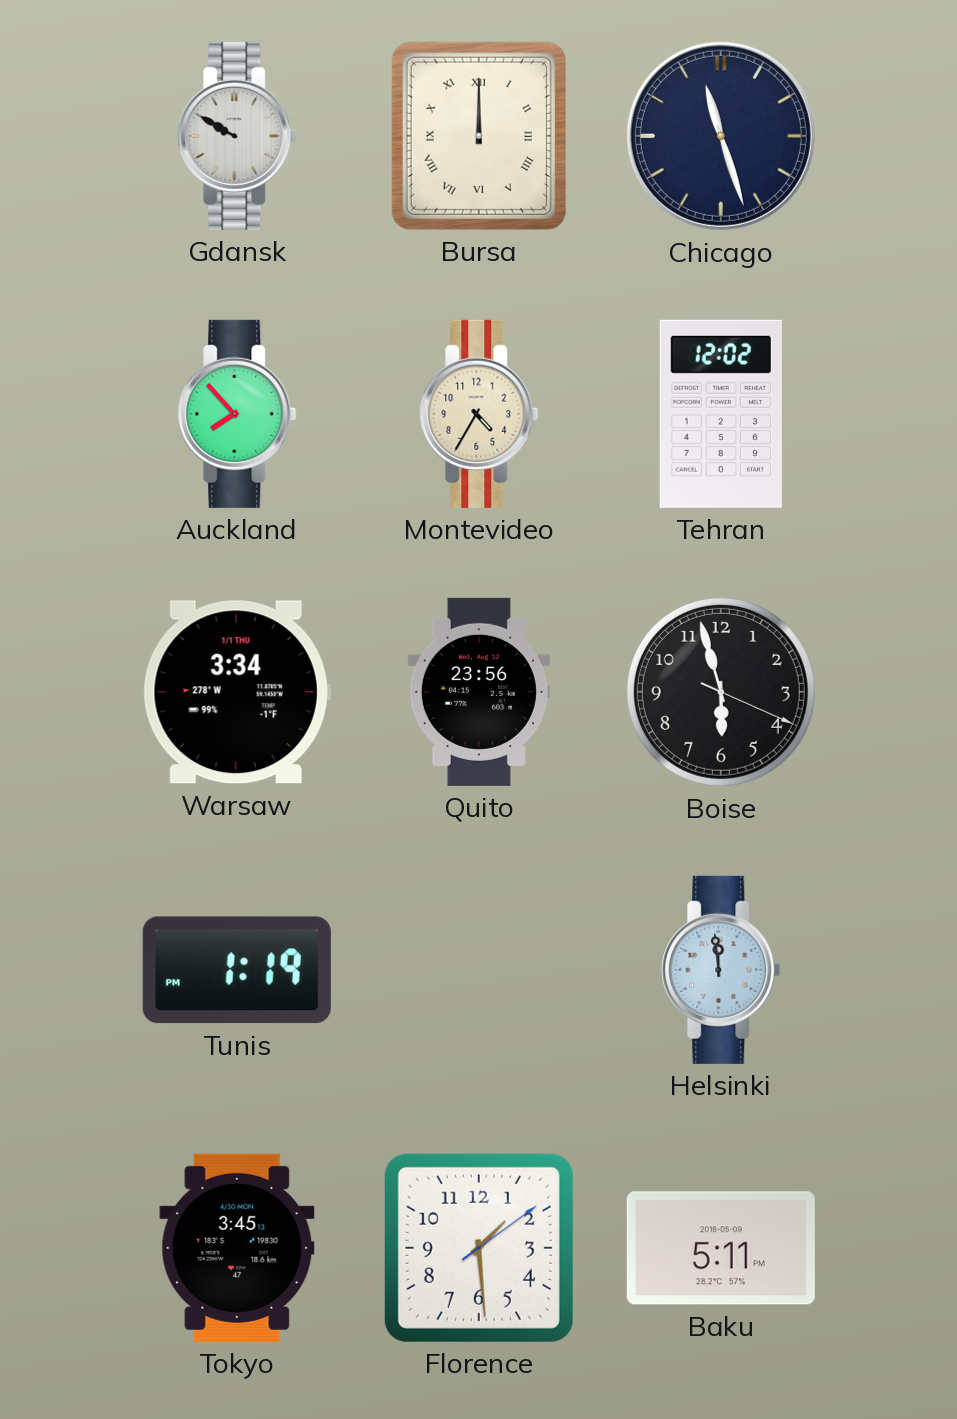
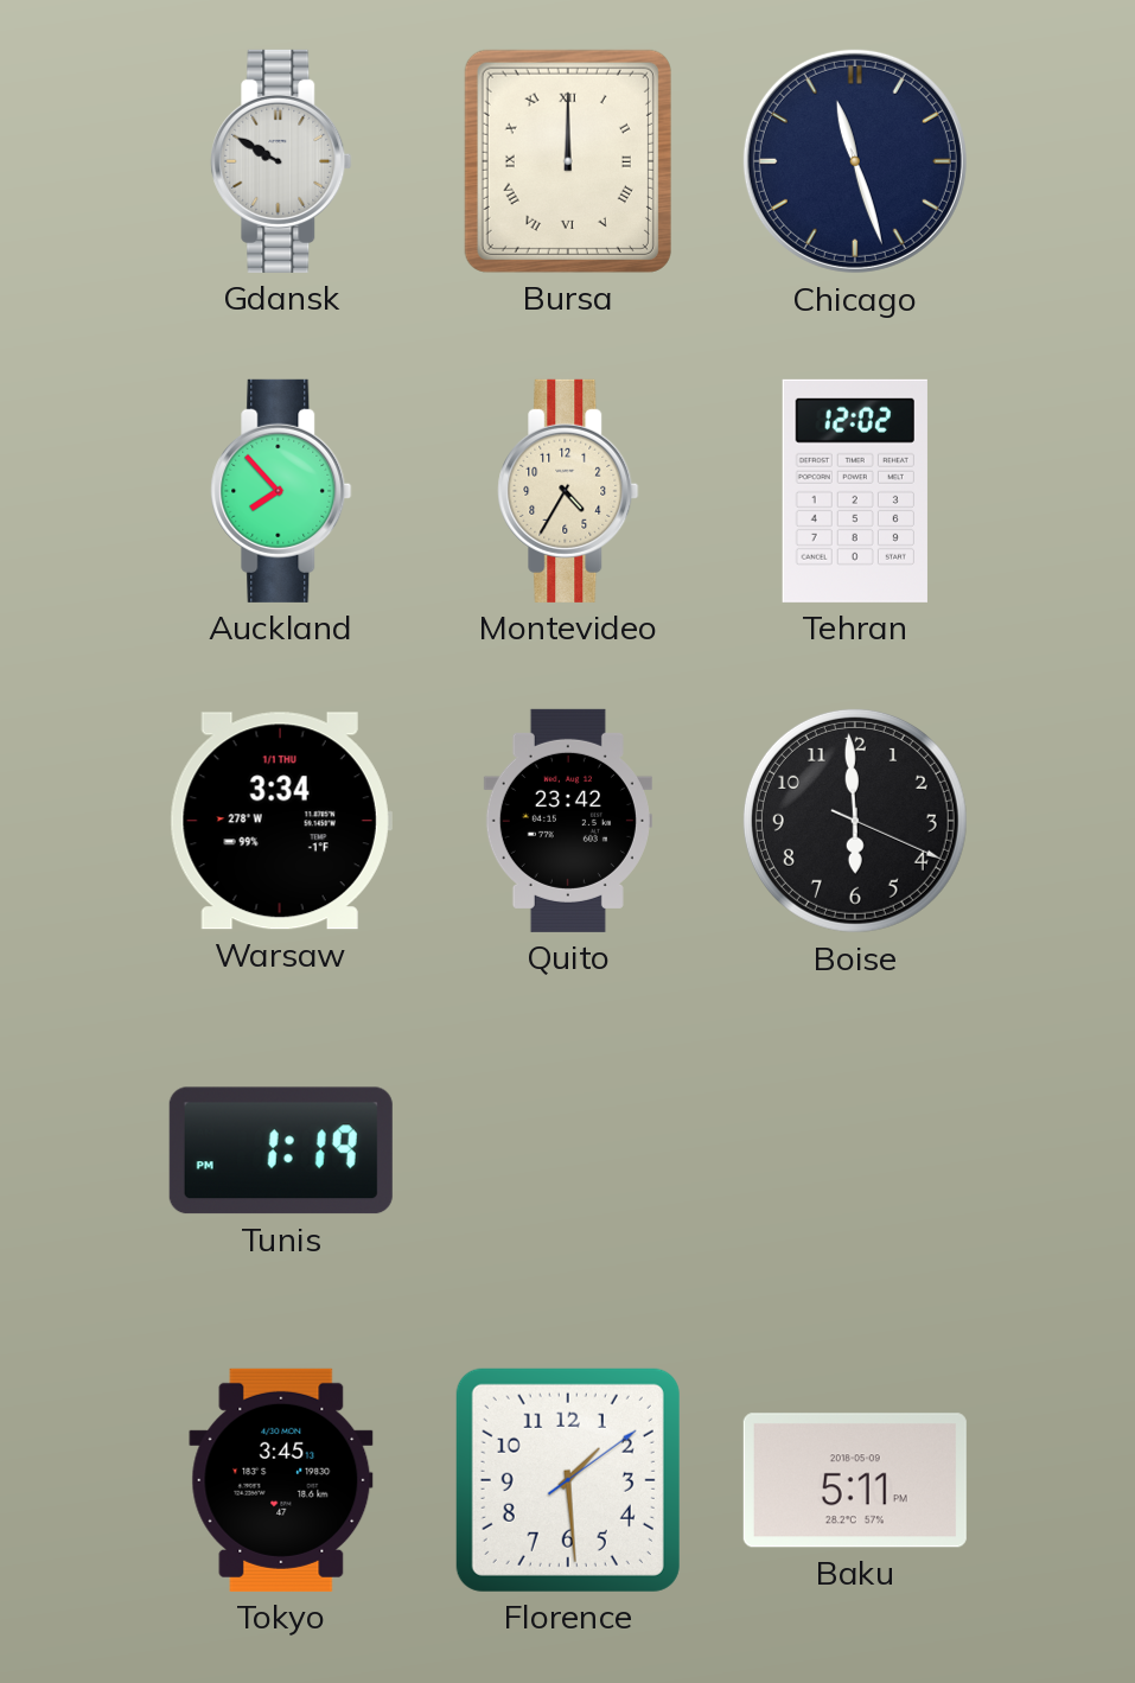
Quito: 23:56 -> 23:42
Boise: 5:57 -> 5:59
Helsinki: 11:59 -> none
